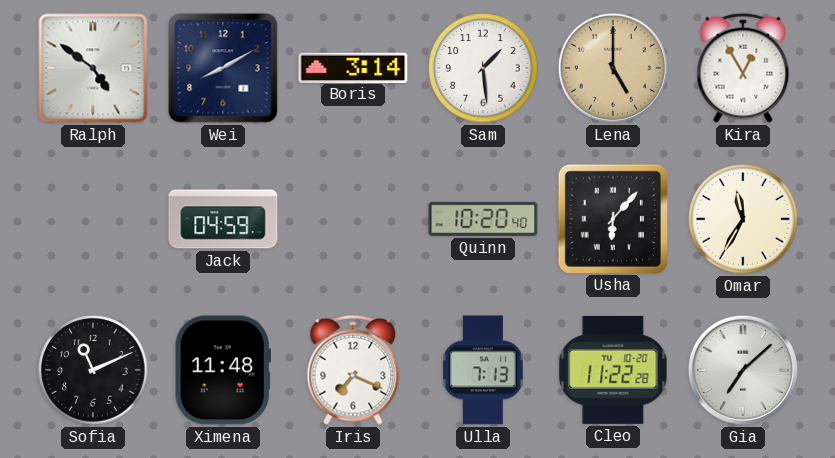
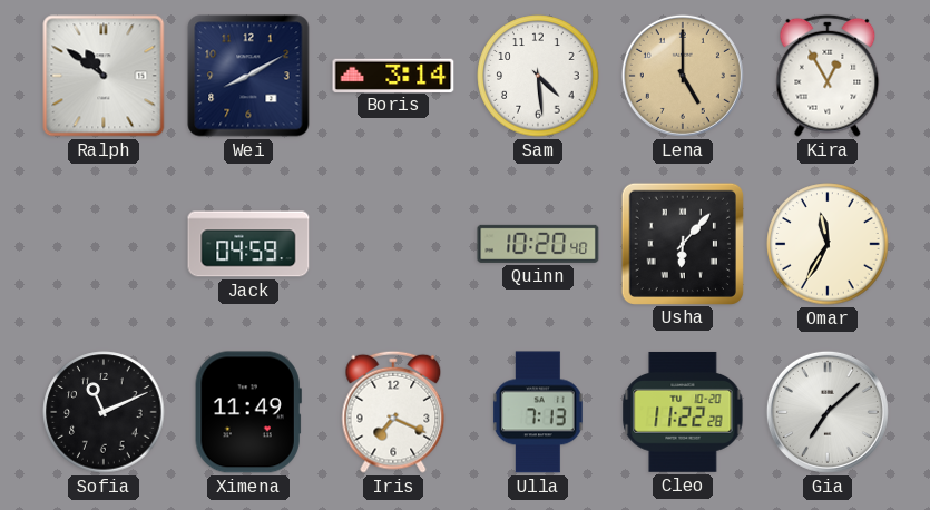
Ralph: 4:51 -> 10:51
Sam: 1:29 -> 4:29
Ximena: 11:48 -> 11:49
